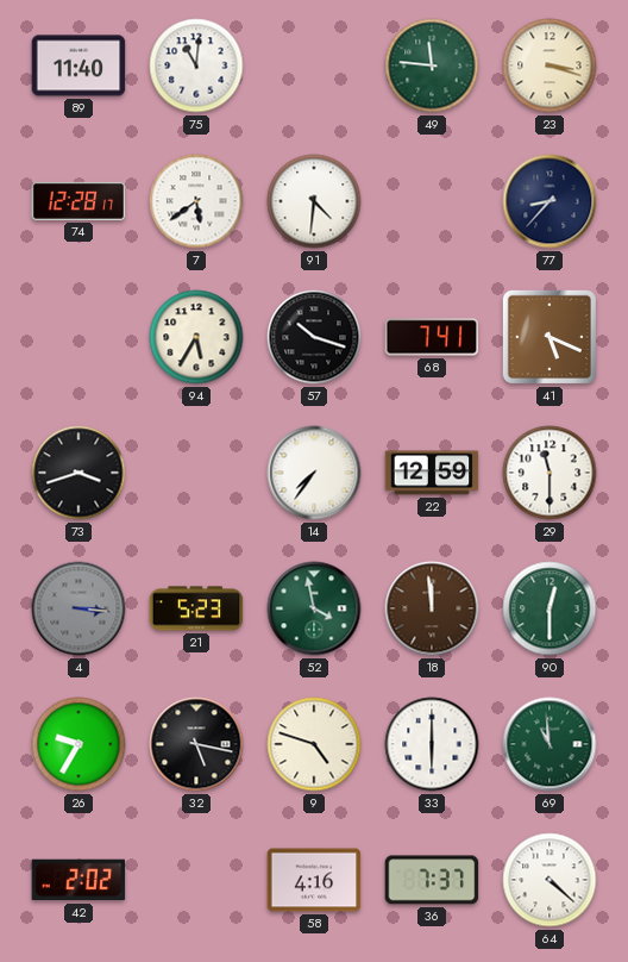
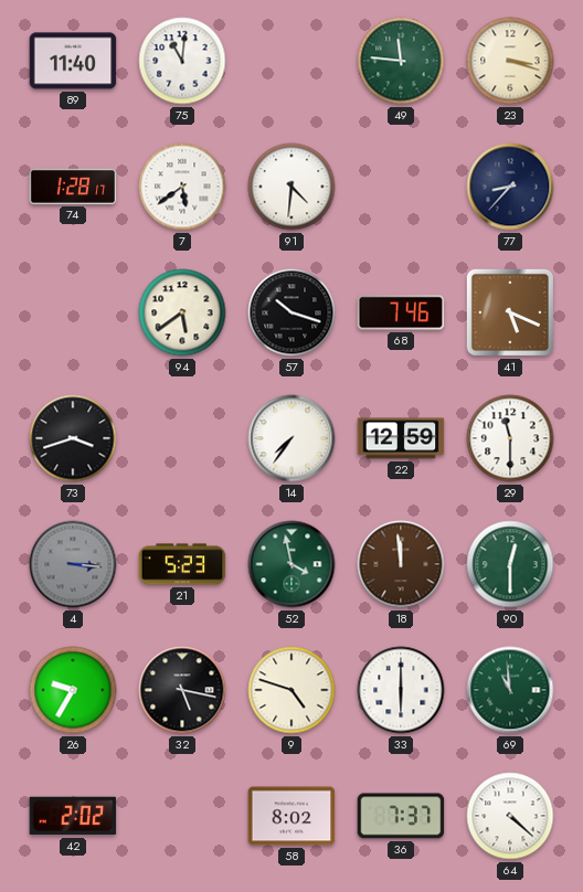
74: 12:28 -> 1:28
94: 5:35 -> 5:39
68: 7:41 -> 7:46
58: 4:16 -> 8:02
